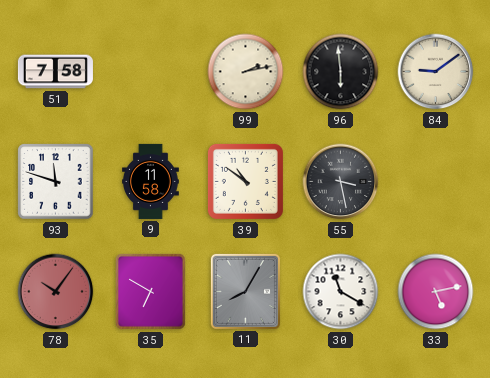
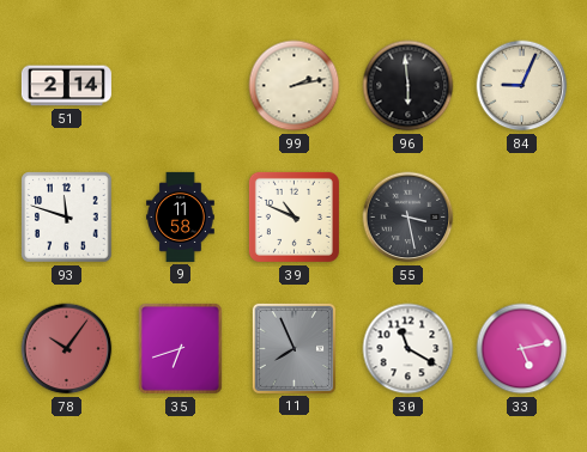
51: 7:58 -> 2:14
84: 9:09 -> 9:04
39: 10:51 -> 10:49
35: 6:50 -> 6:42
11: 8:05 -> 7:56
